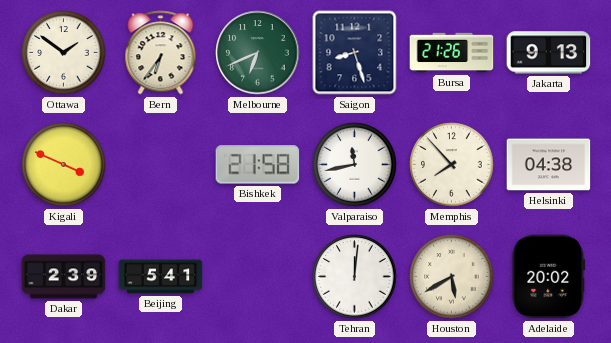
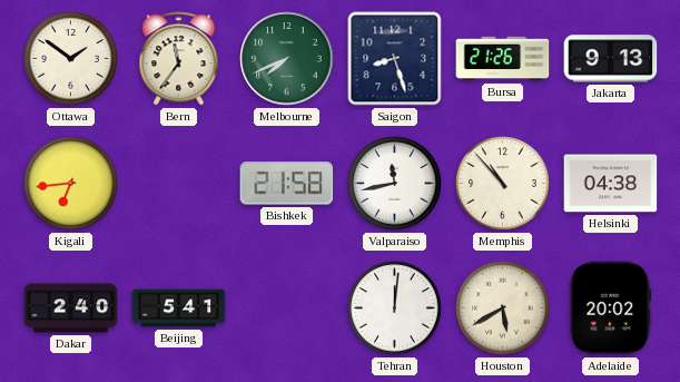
Bern: 6:36 -> 11:36
Melbourne: 6:41 -> 7:41
Kigali: 3:49 -> 6:44
Memphis: 7:53 -> 10:53
Dakar: 2:39 -> 2:40
